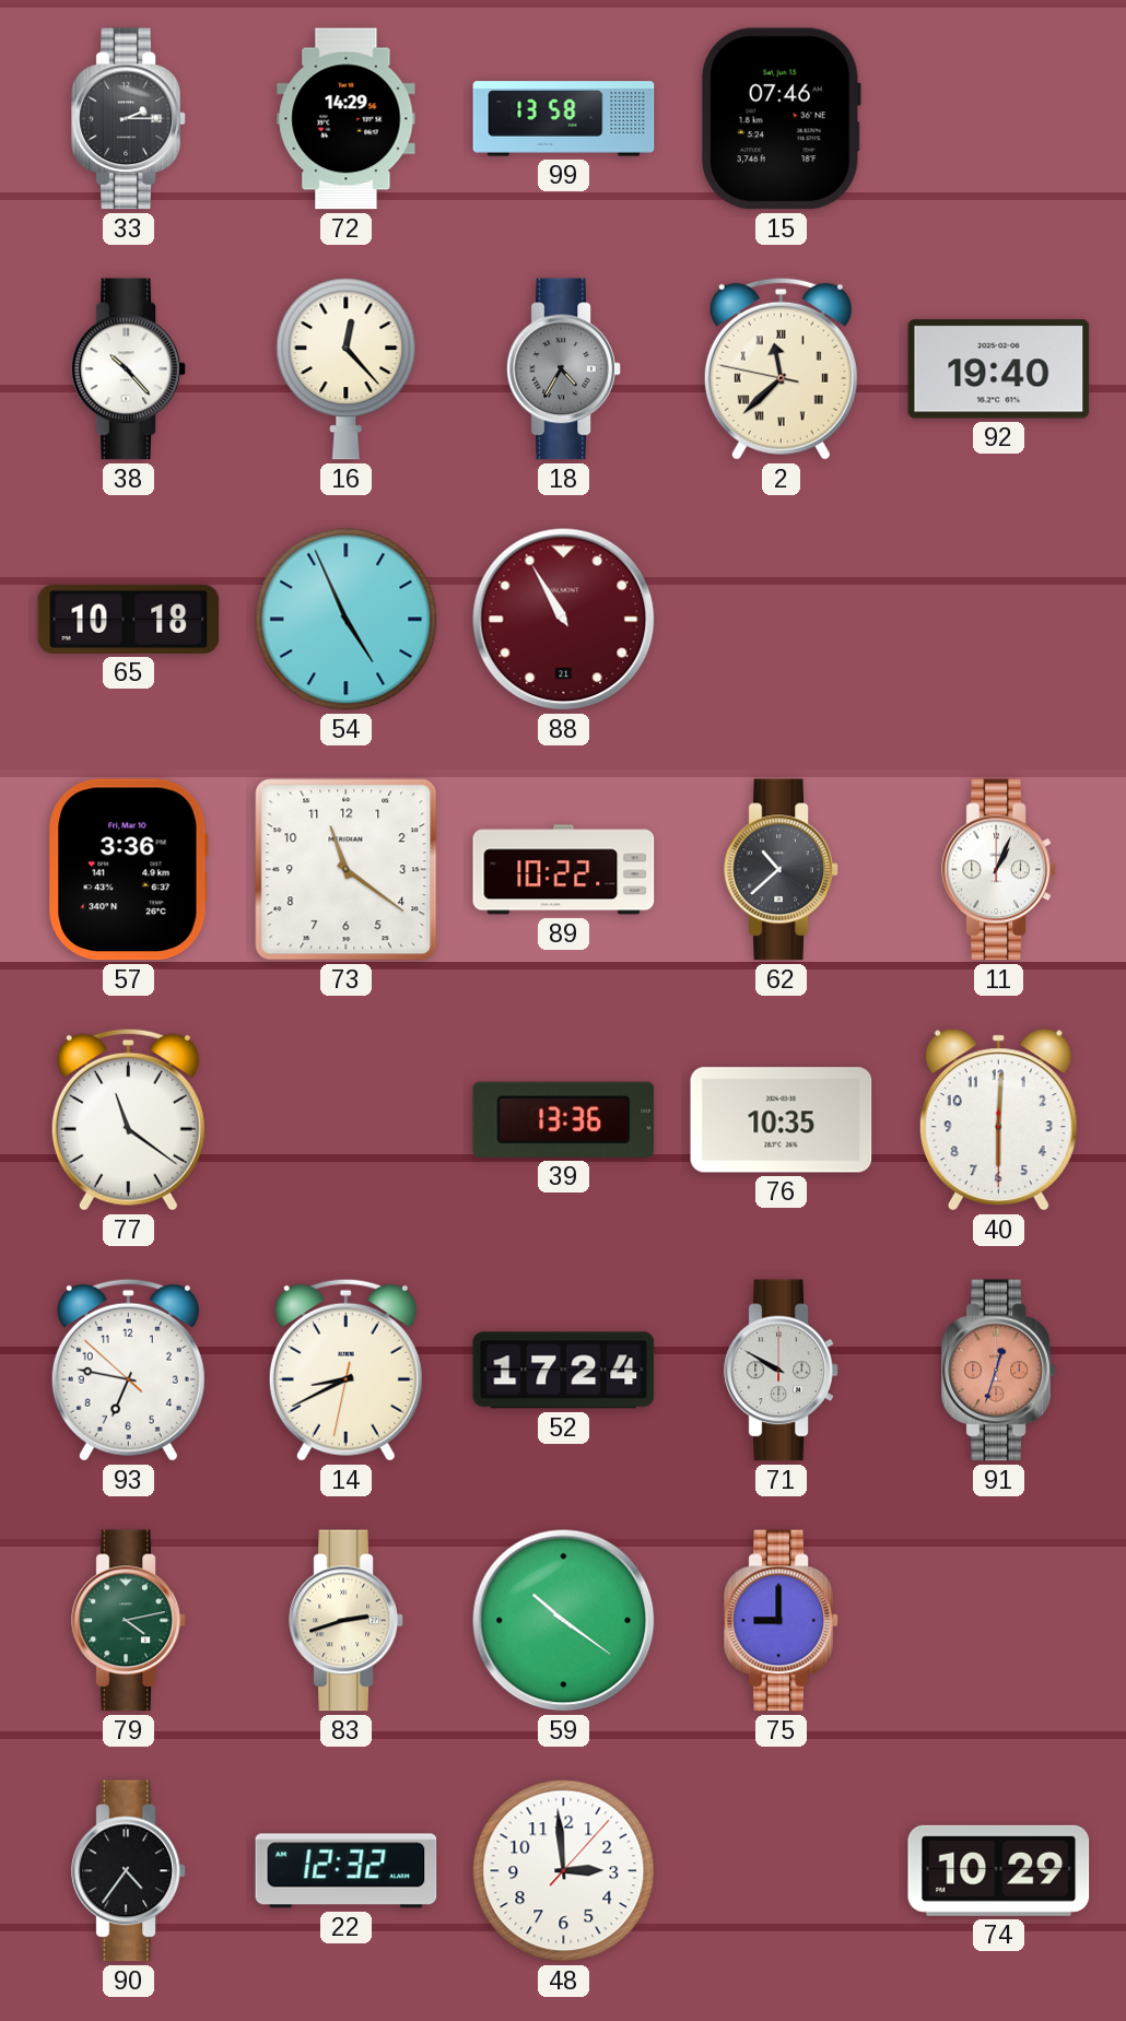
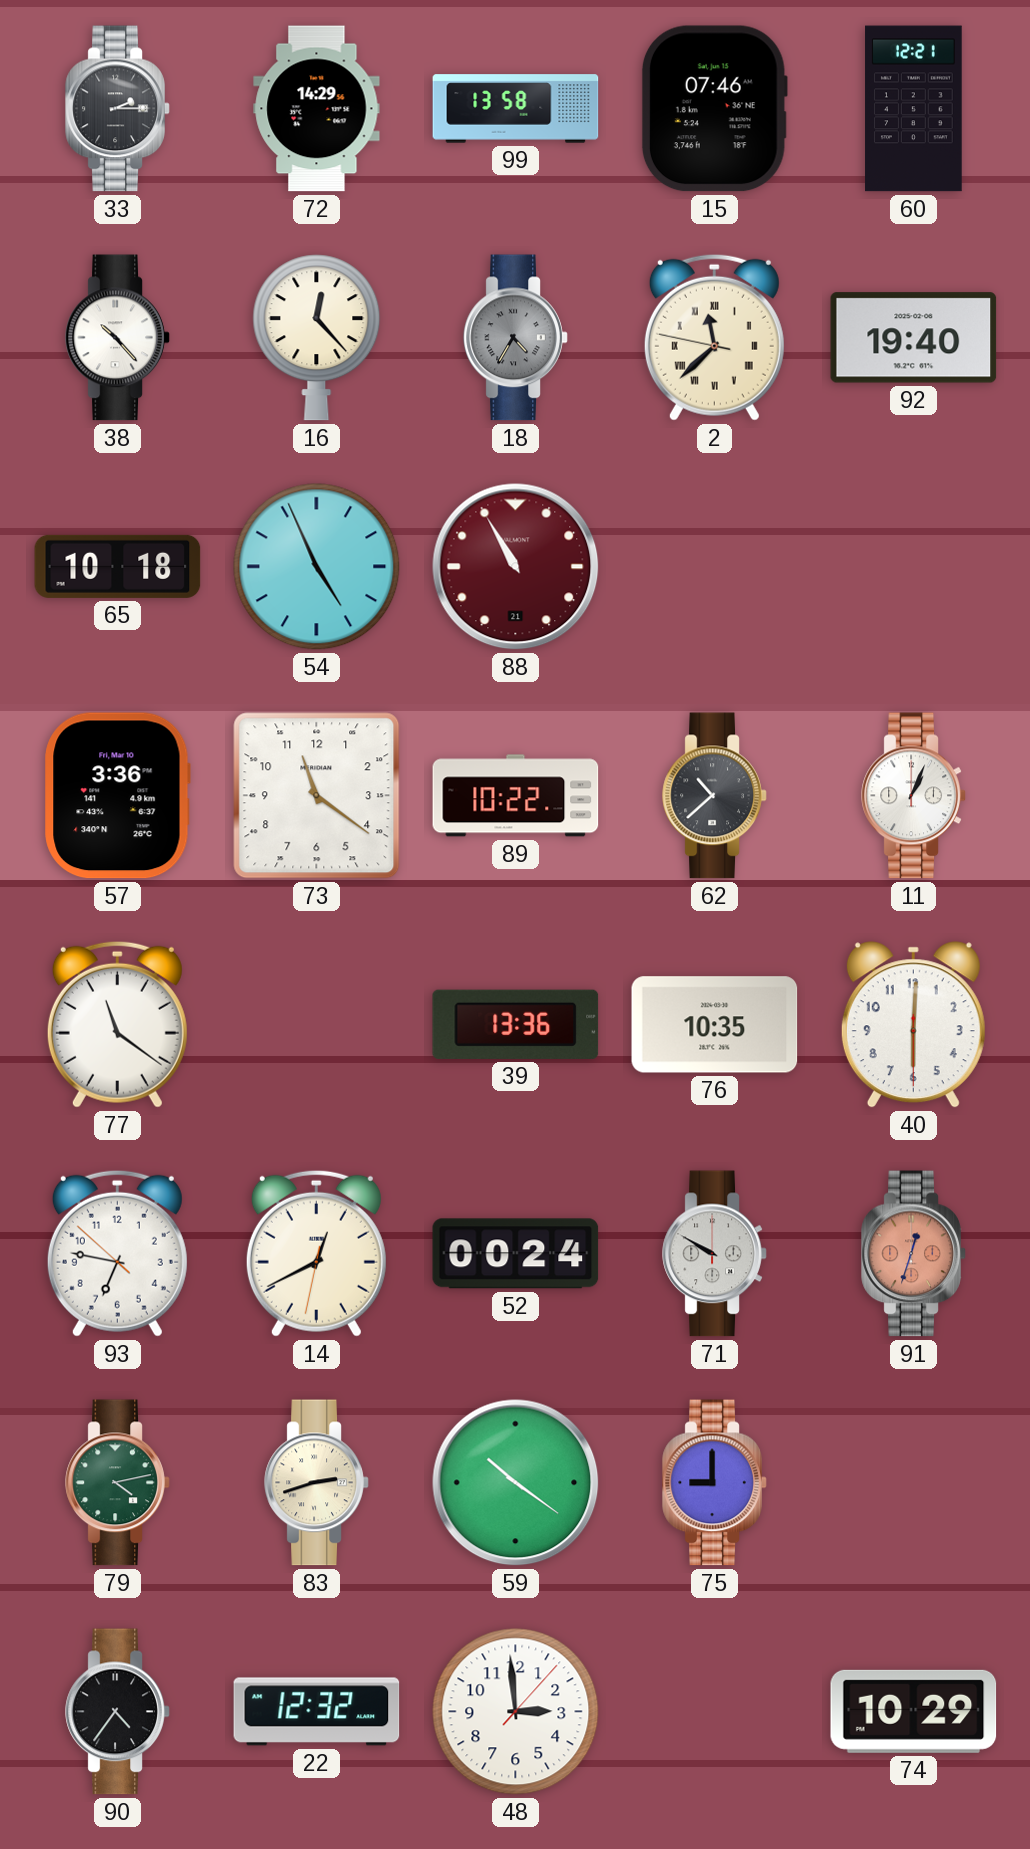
60: none -> 12:21
14: 8:40 -> 12:40
52: 17:24 -> 00:24
